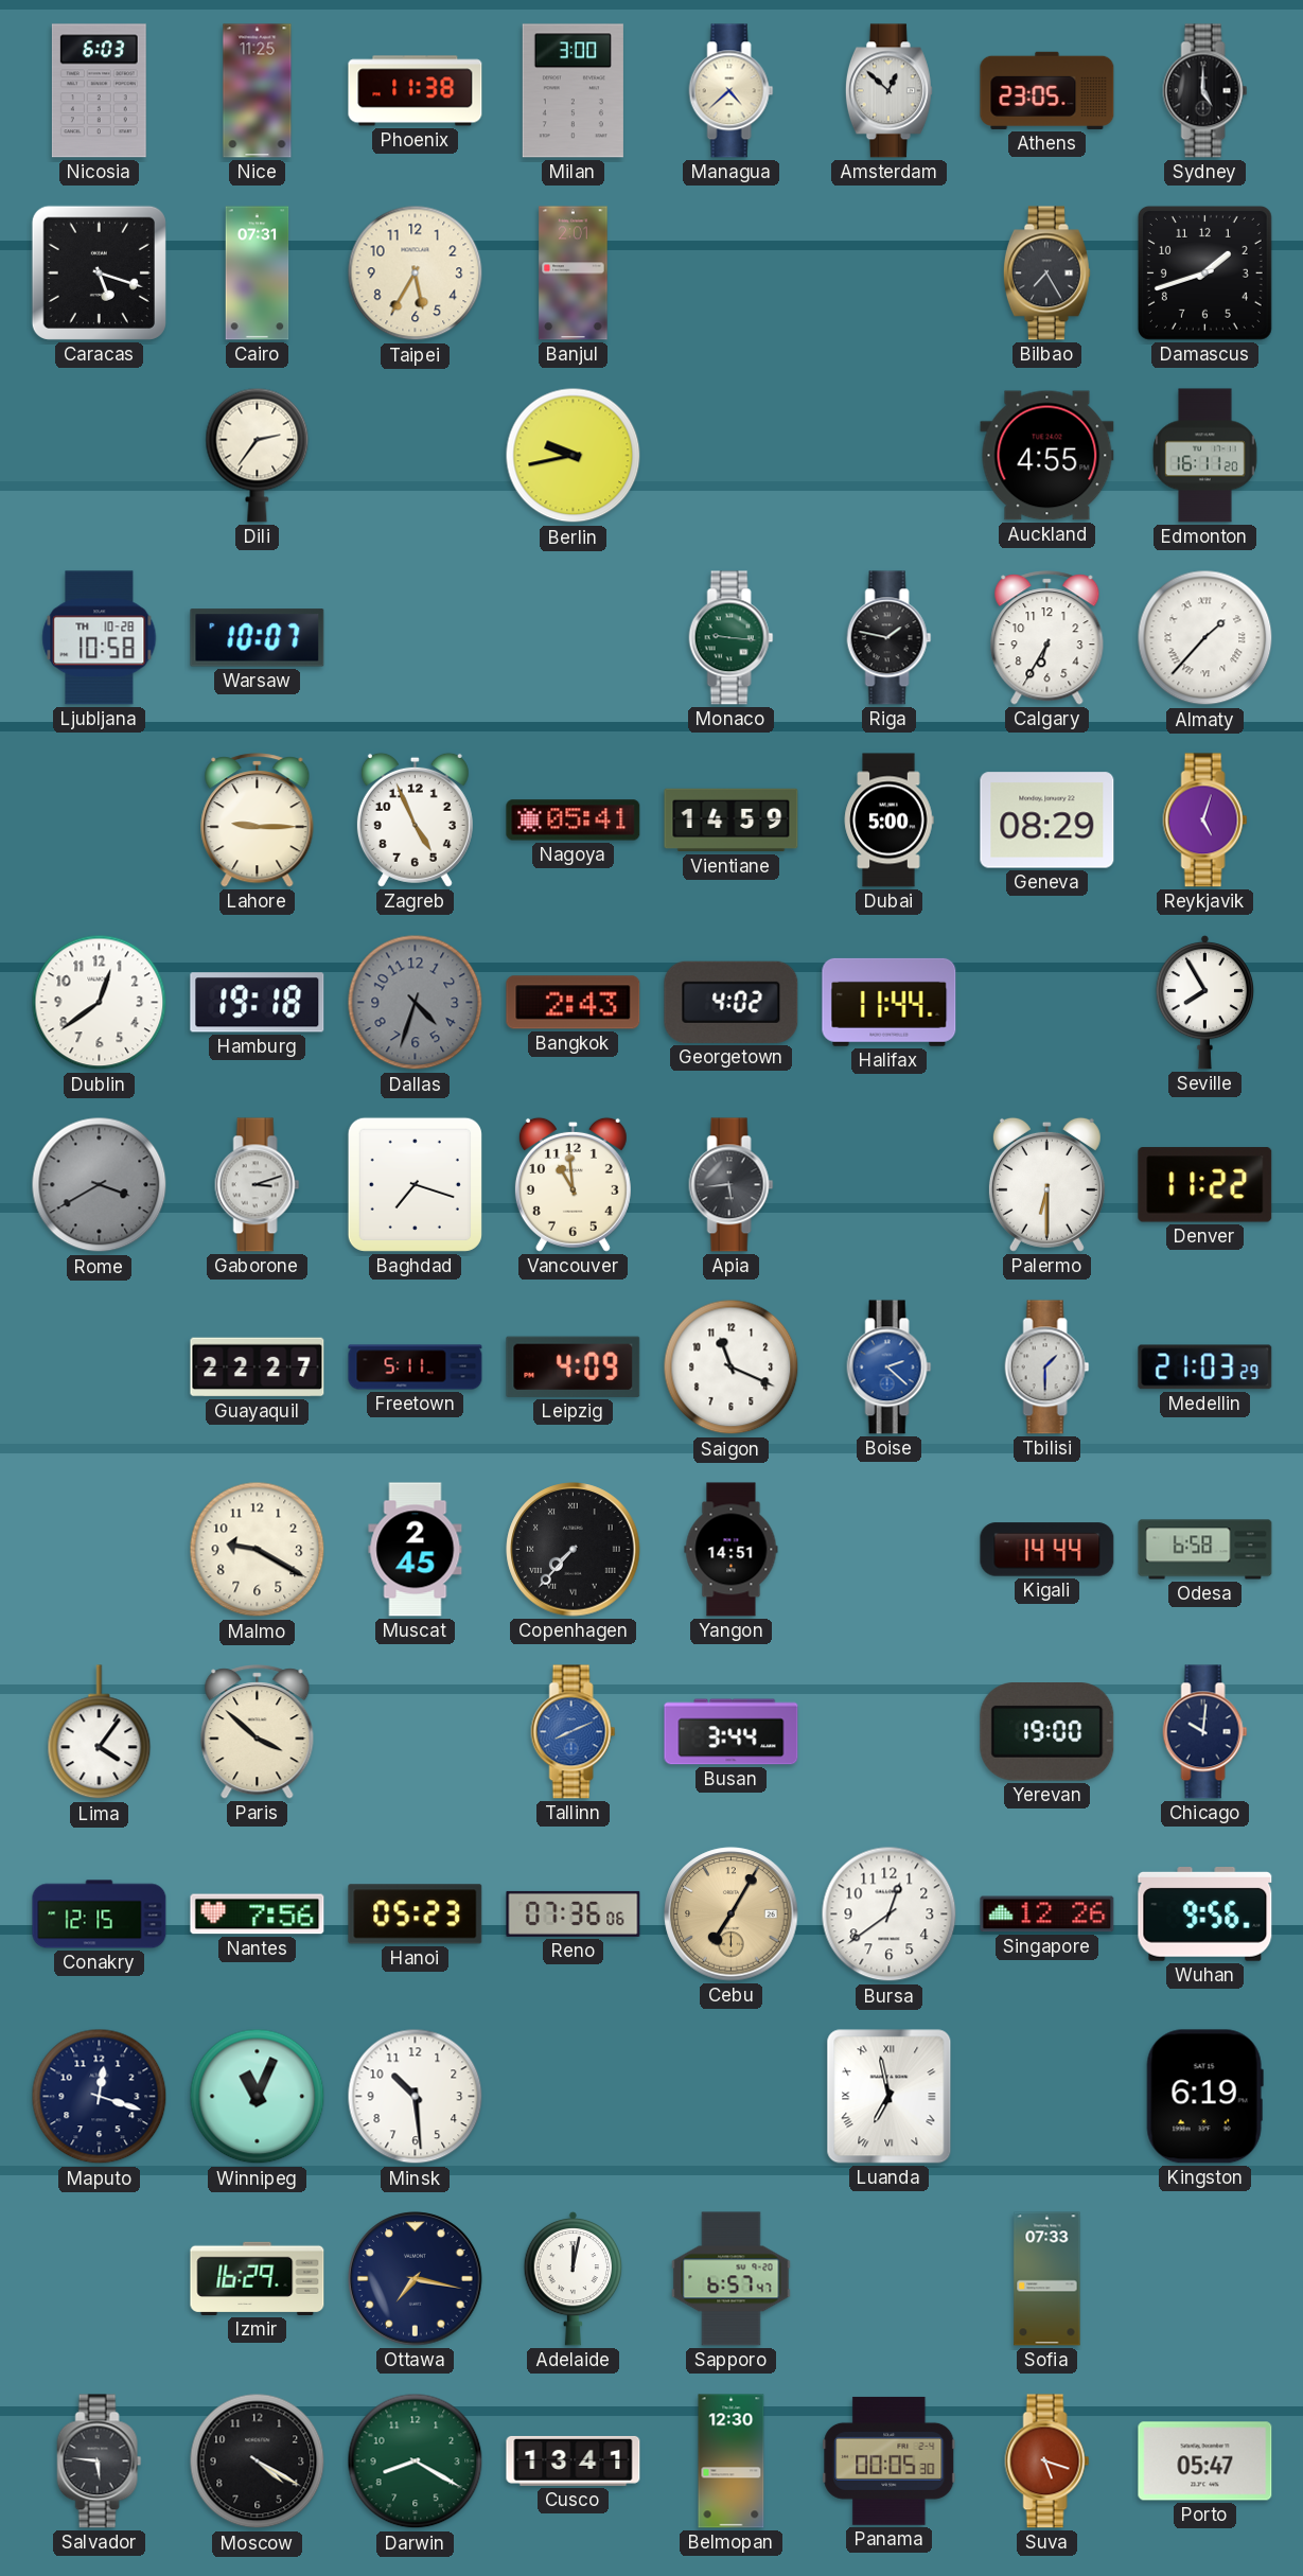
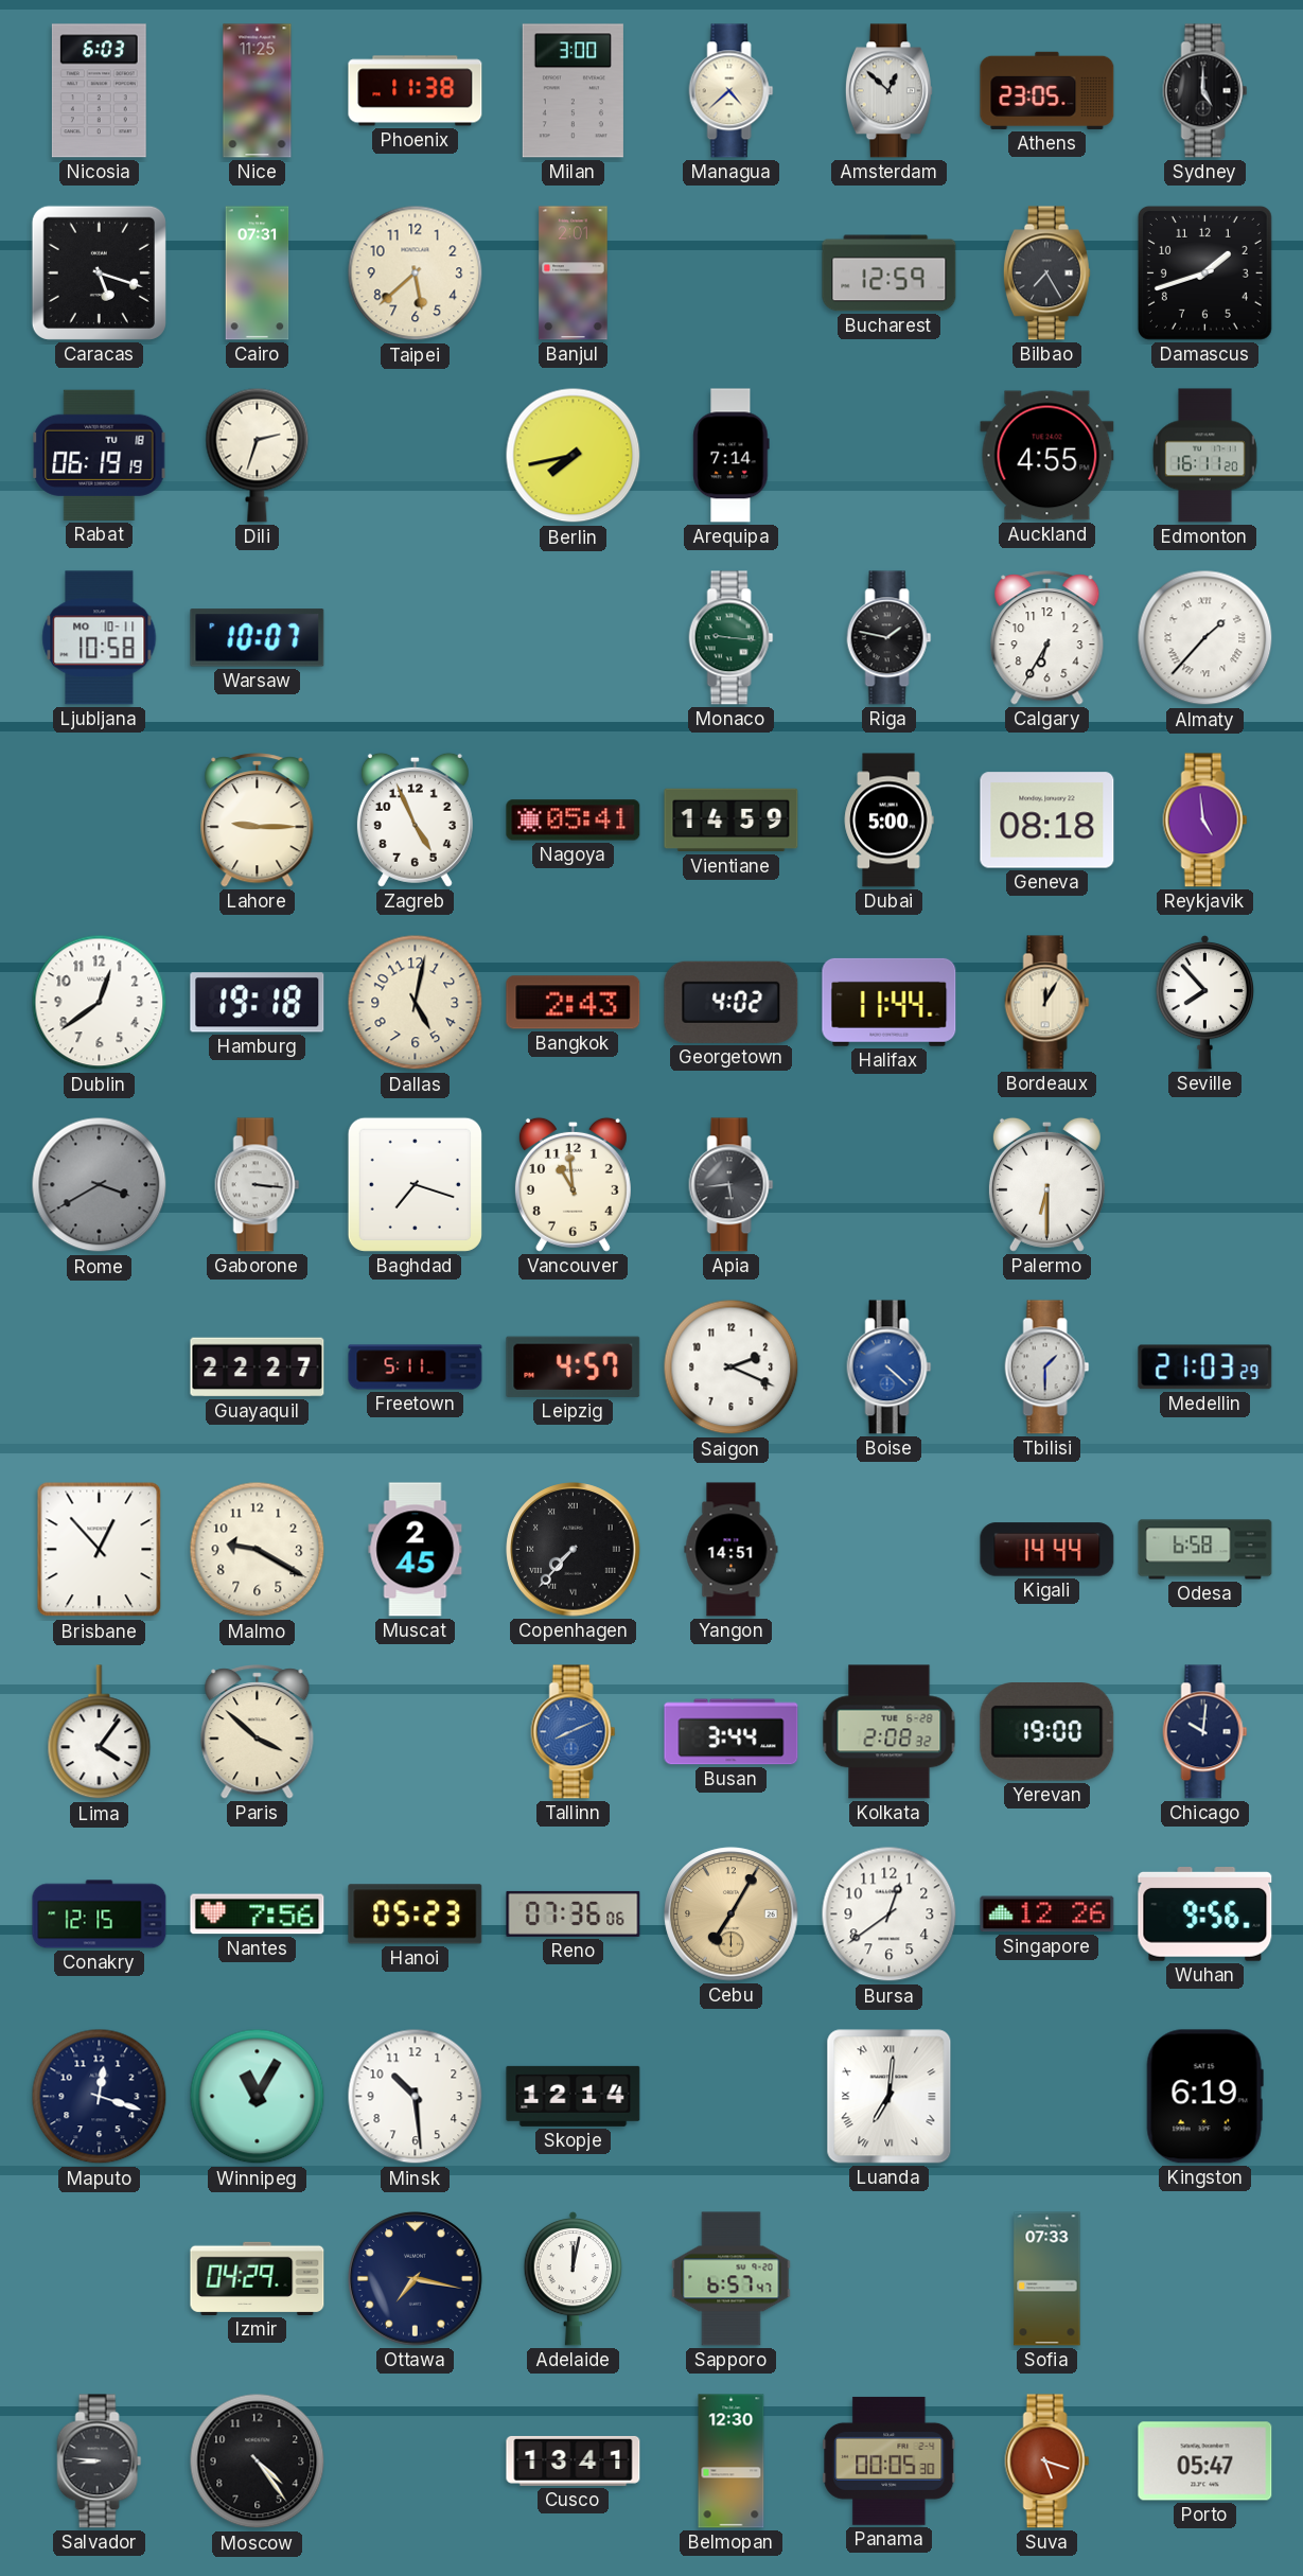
Taipei: 5:35 -> 5:38
Bucharest: none -> 12:59
Rabat: none -> 06:19
Dili: 2:36 -> 2:33
Berlin: 9:43 -> 7:43
Arequipa: none -> 7:14
Ljubljana date: TH 10-28 -> MO 10-11
Geneva: 08:29 -> 08:18
Reykjavik: 5:03 -> 4:59
Dallas: 4:33 -> 5:02
Dallas dial: grey -> cream
Bordeaux: none -> 12:05
Seville: 7:55 -> 7:53
Gaborone: 3:12 -> 3:16
Denver: 11:22 -> none
Leipzig: 4:09 -> 4:57
Saigon: 11:19 -> 2:19
Boise: 2:22 -> 4:22
Brisbane: none -> 12:53
Kolkata: none -> 2:08
Winnipeg: 11:04 -> 11:05
Skopje: none -> 12:14
Luanda: 6:58 -> 7:01
Izmir: 16:29 -> 04:29
Salvador: 5:46 -> 8:46
Moscow: 4:20 -> 4:24
Darwin: 8:20 -> none
